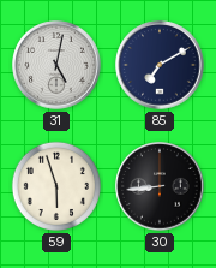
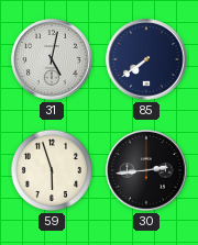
85: 7:10 -> 7:39
30: 8:44 -> 2:44
